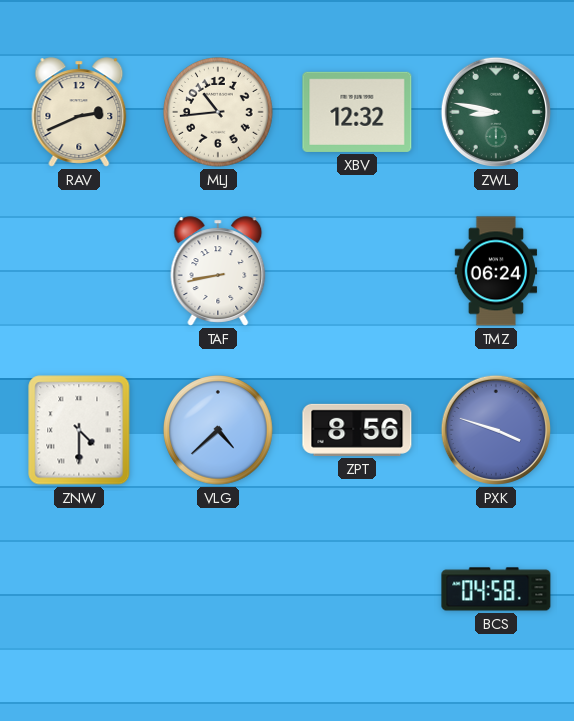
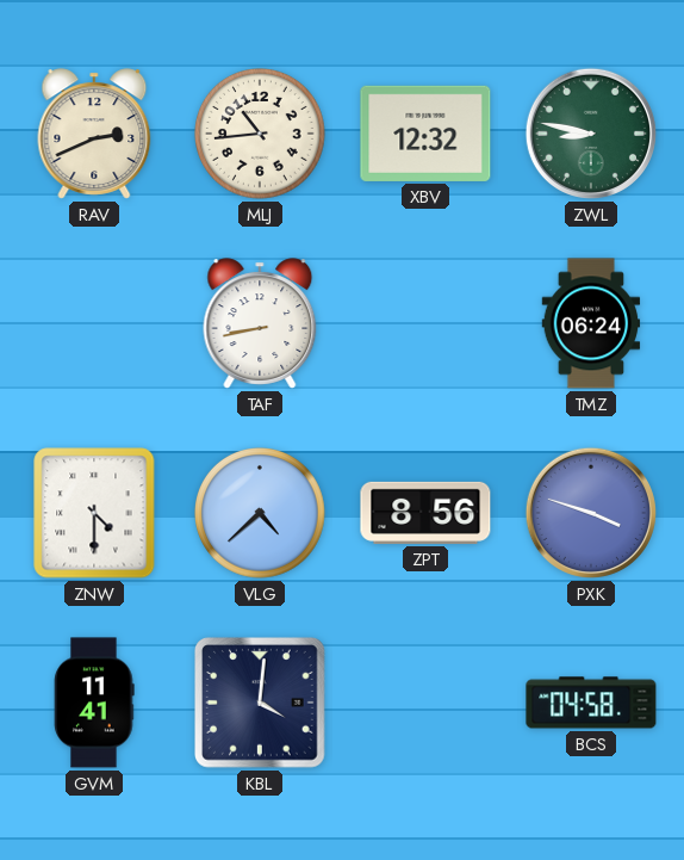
GVM: none -> 11:41
KBL: none -> 4:01
